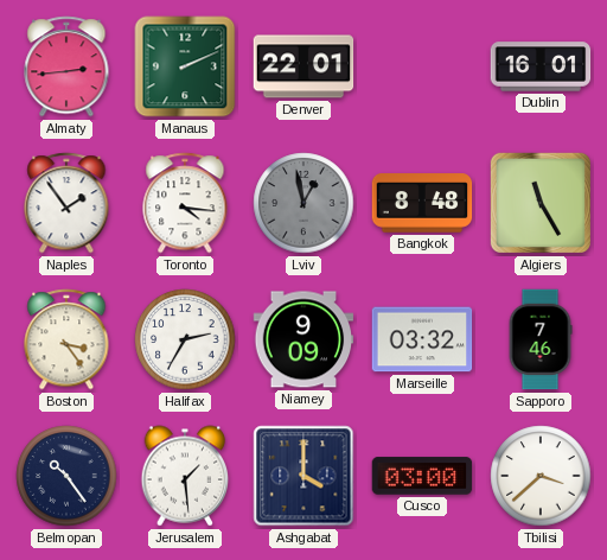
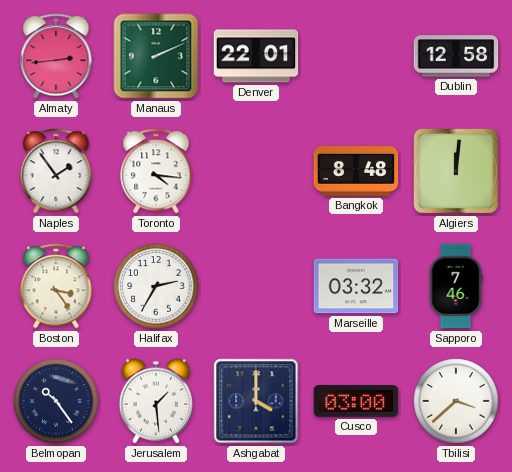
Dublin: 16:01 -> 12:58
Lviv: 12:58 -> none
Algiers: 11:25 -> 12:01
Niamey: 9:09 -> none
